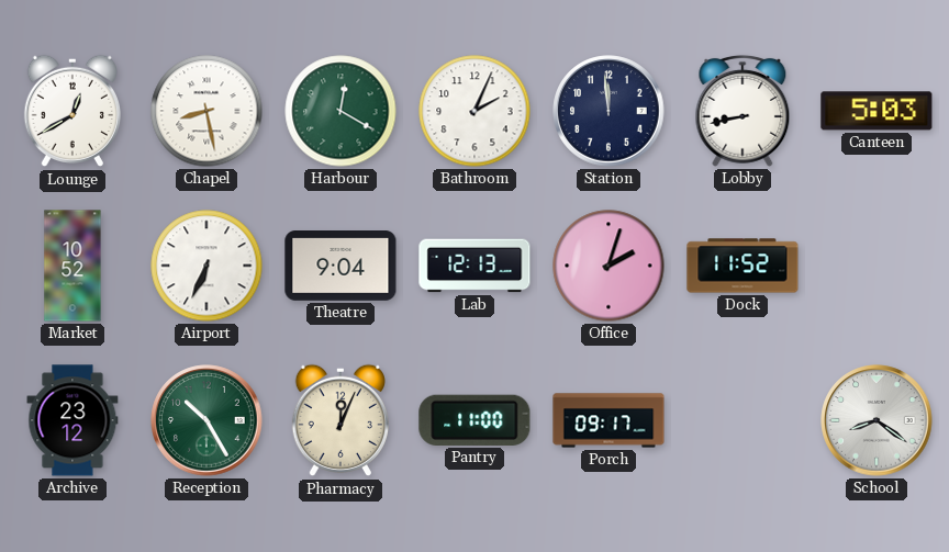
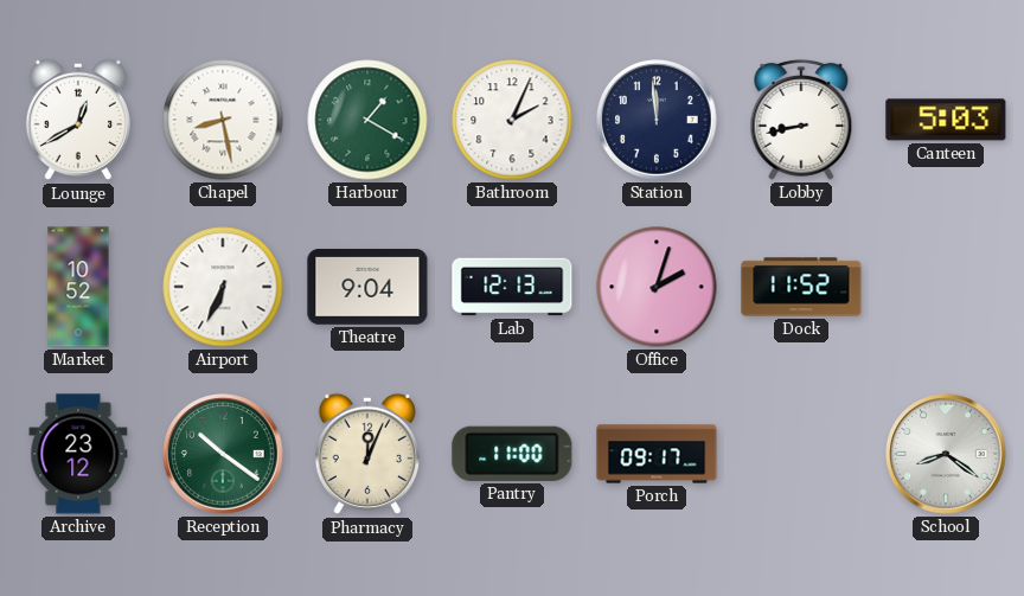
Harbour: 12:20 -> 1:20
Reception: 10:25 -> 10:21
